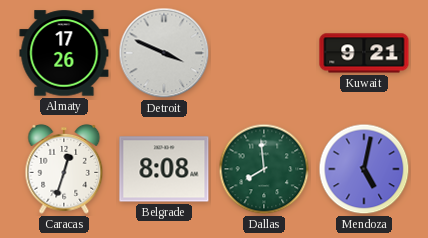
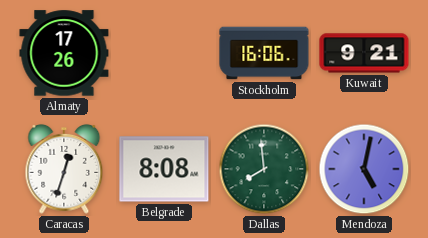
Detroit: 3:49 -> none
Stockholm: none -> 16:06
